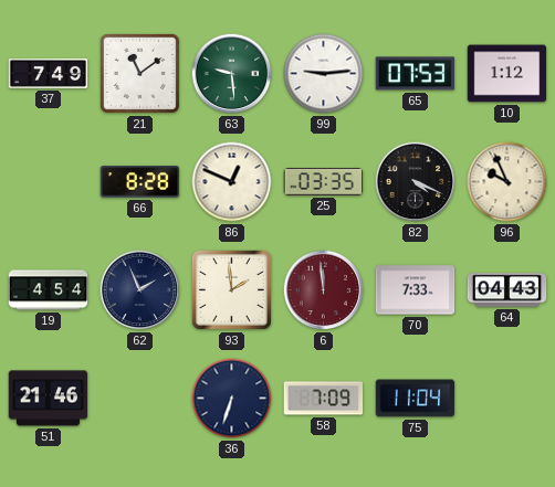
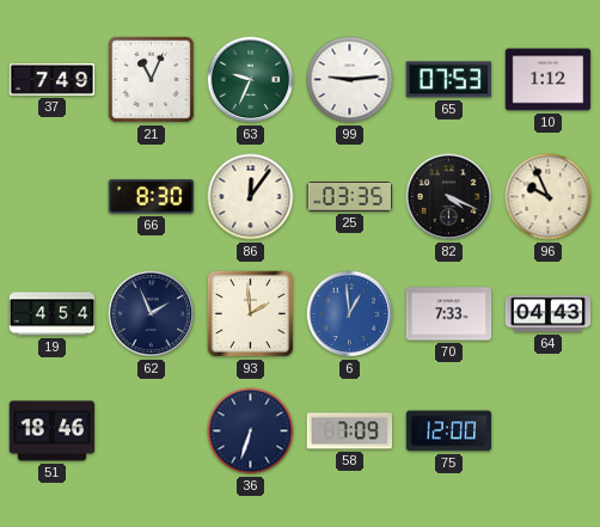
21: 11:09 -> 11:04
63: 9:29 -> 9:34
66: 8:28 -> 8:30
86: 12:49 -> 12:06
6: 11:59 -> 12:59
6 dial: burgundy -> blue
51: 21:46 -> 18:46
75: 11:04 -> 12:00
